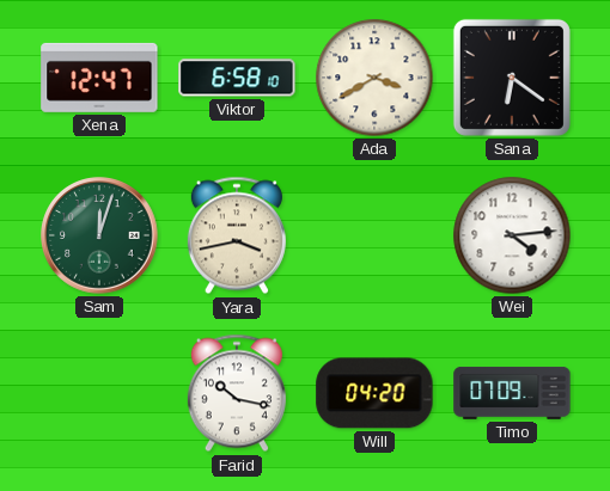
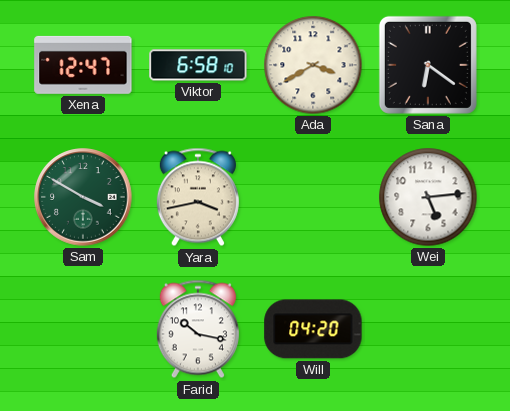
Sam: 12:03 -> 3:50
Wei: 4:14 -> 5:14
Timo: 07:09 -> none
